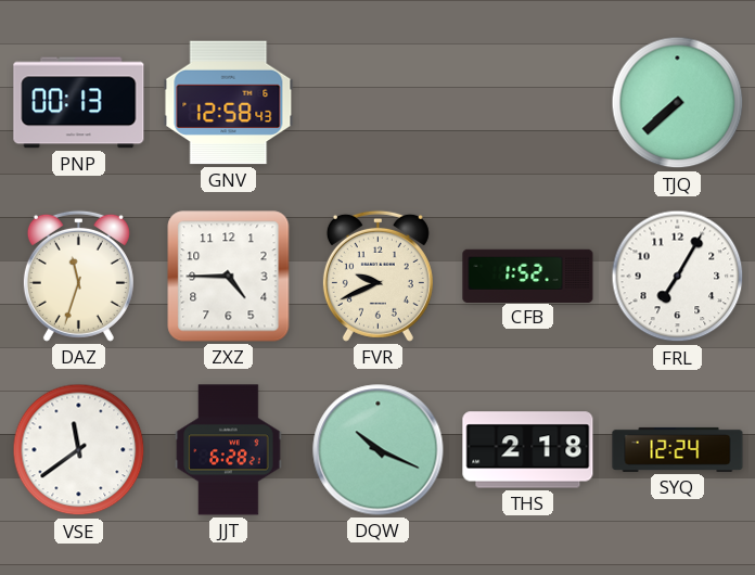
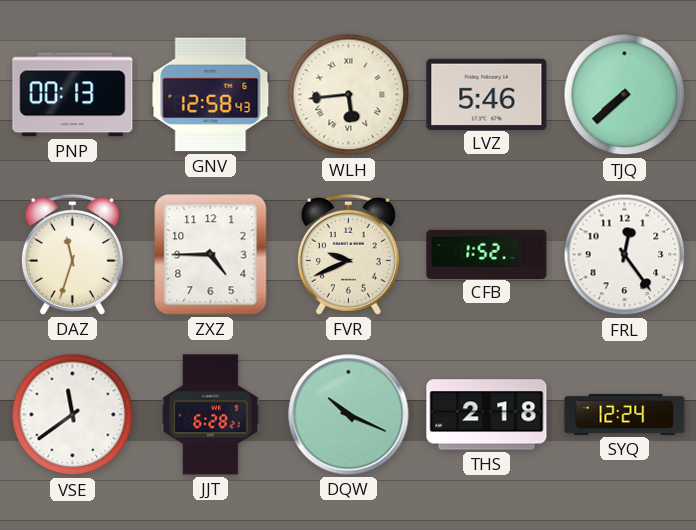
WLH: none -> 5:44
LVZ: none -> 5:46
FRL: 7:05 -> 12:24
